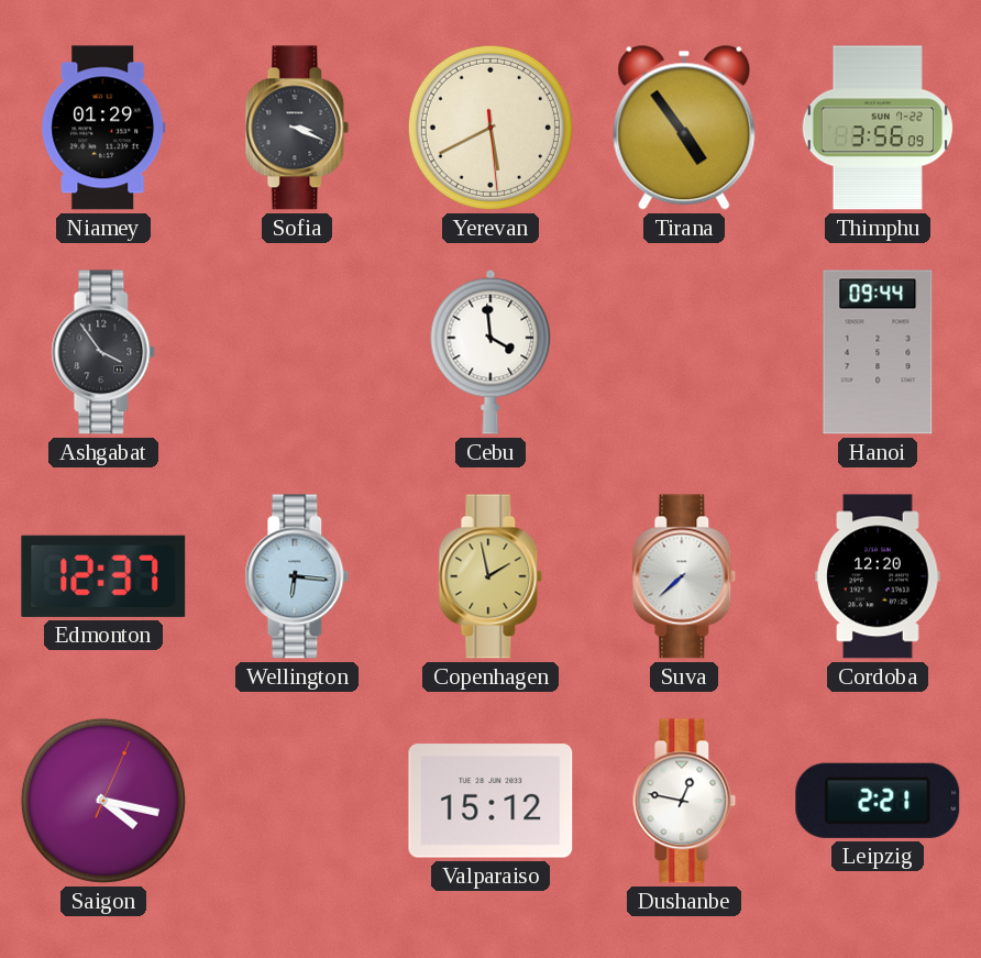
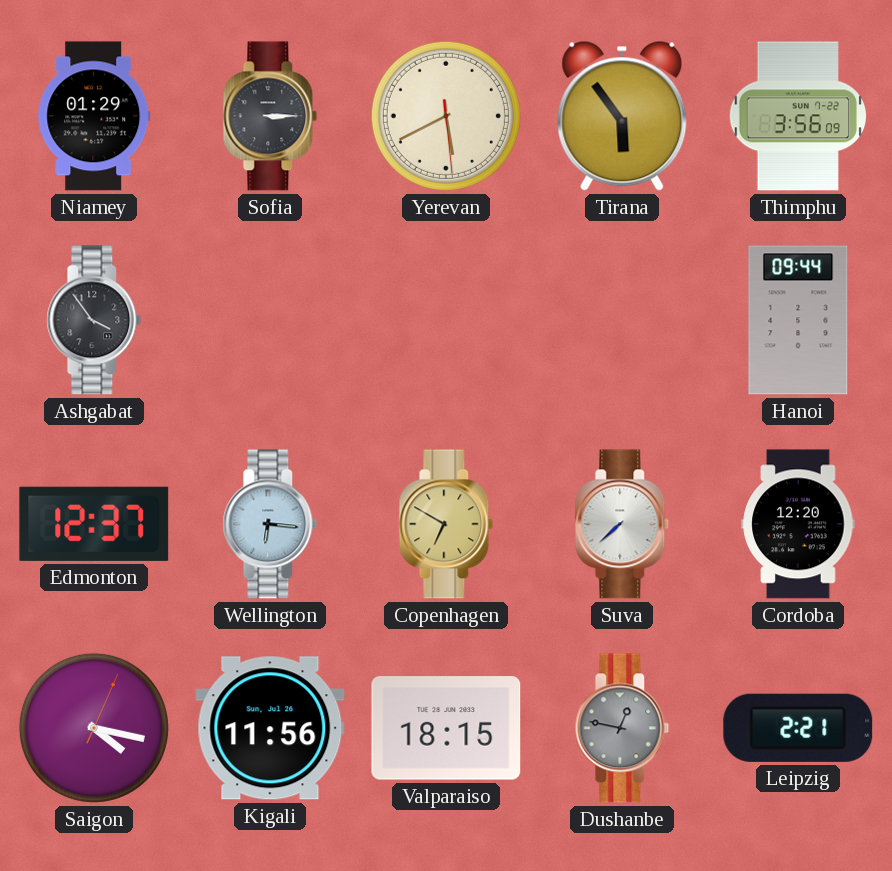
Sofia: 3:19 -> 3:15
Tirana: 4:54 -> 5:54
Cebu: 3:59 -> none
Copenhagen: 1:58 -> 6:50
Kigali: none -> 11:56
Valparaiso: 15:12 -> 18:15
Dushanbe dial: white -> grey
